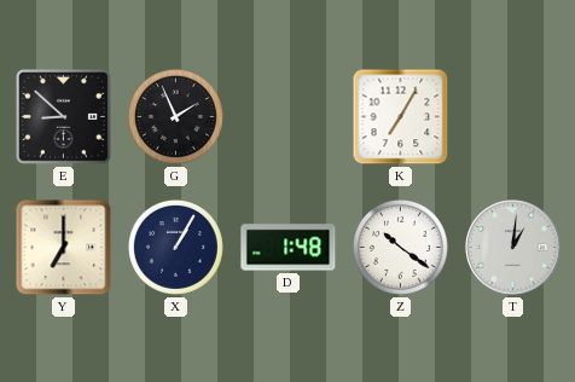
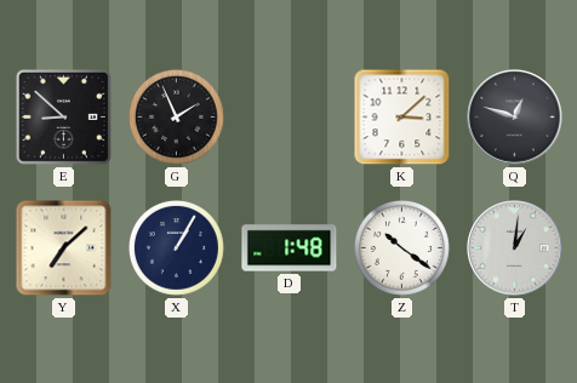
K: 7:05 -> 3:08
Q: none -> 12:48
Y: 7:00 -> 7:08
